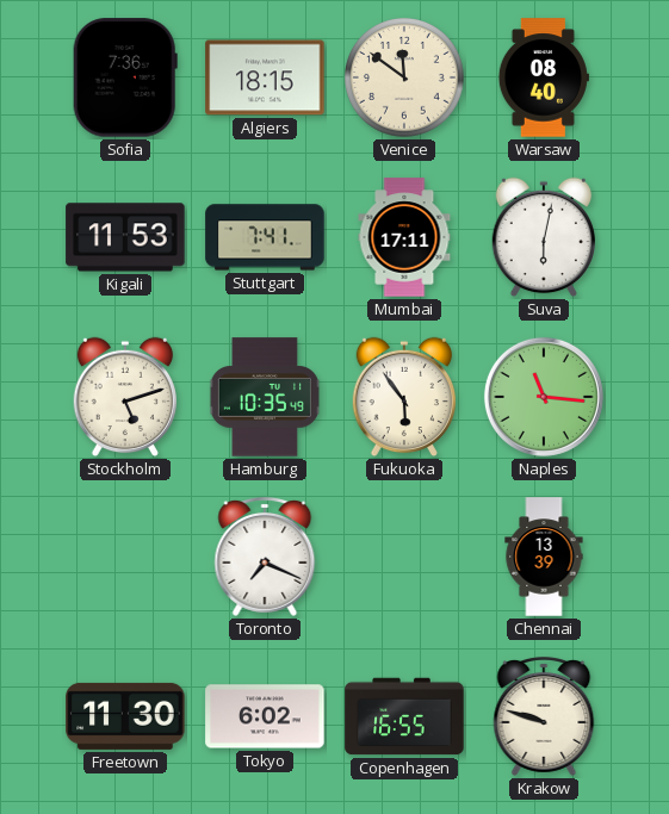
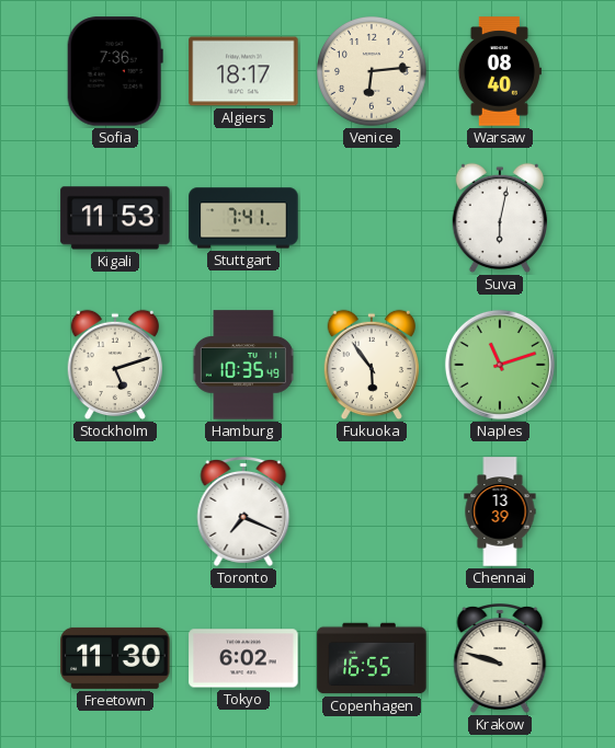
Algiers: 18:15 -> 18:17
Venice: 11:51 -> 6:14
Mumbai: 17:11 -> none
Naples: 11:16 -> 11:12
